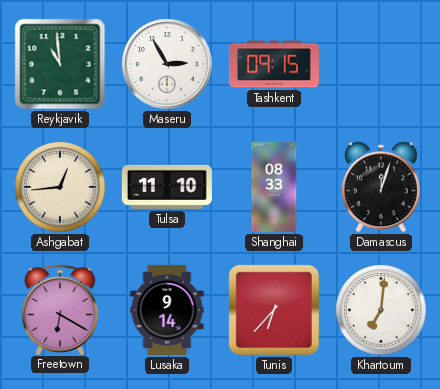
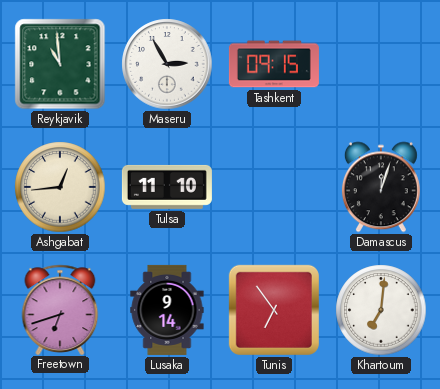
Shanghai: 08:33 -> none
Freetown: 6:20 -> 6:42
Tunis: 6:37 -> 6:54
